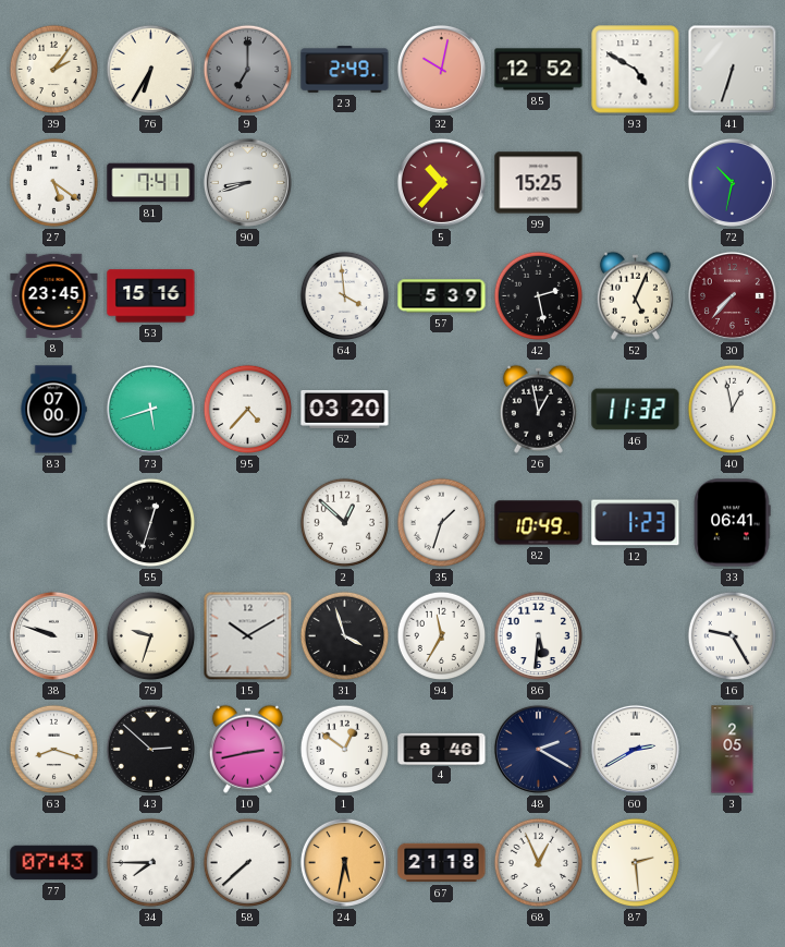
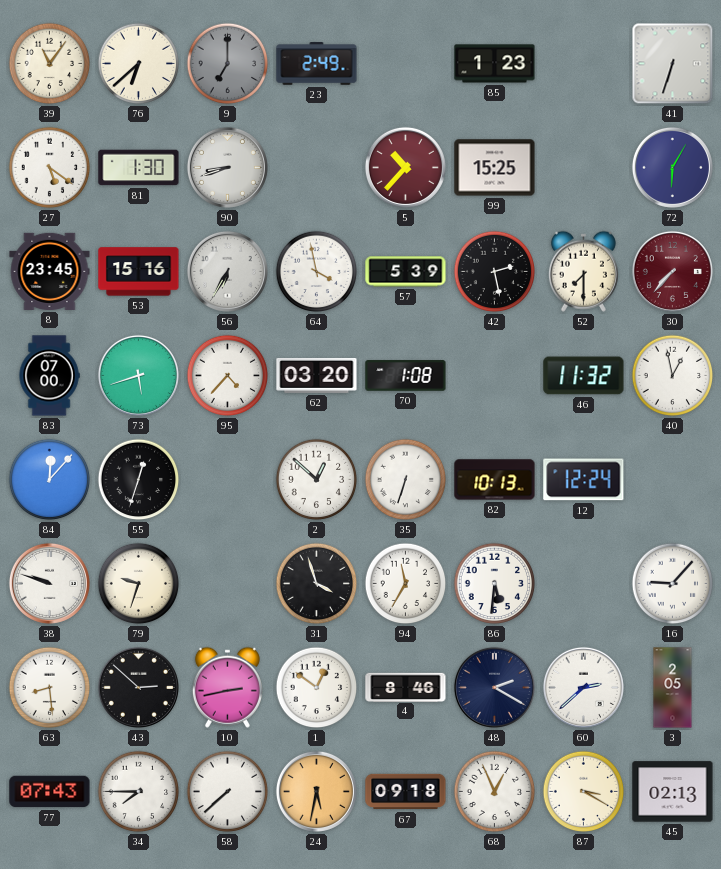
39: 2:06 -> 11:06
76: 6:35 -> 6:38
32: 10:02 -> none
85: 12:52 -> 1:23
93: 4:50 -> none
81: 7:41 -> 1:30
72: 10:32 -> 6:05
56: none -> 6:35
64: 3:59 -> 3:58
52: 5:04 -> 7:30
70: none -> 1:08
26: 12:58 -> none
84: none -> 12:07
35: 1:33 -> 6:33
82: 10:49 -> 10:13
12: 1:23 -> 12:24
33: 06:41 -> none
15: 10:10 -> none
16: 9:25 -> 9:07
63: 8:18 -> 8:29
60: 2:40 -> 2:38
67: 21:18 -> 09:18
87: 2:29 -> 3:20
45: none -> 02:13
